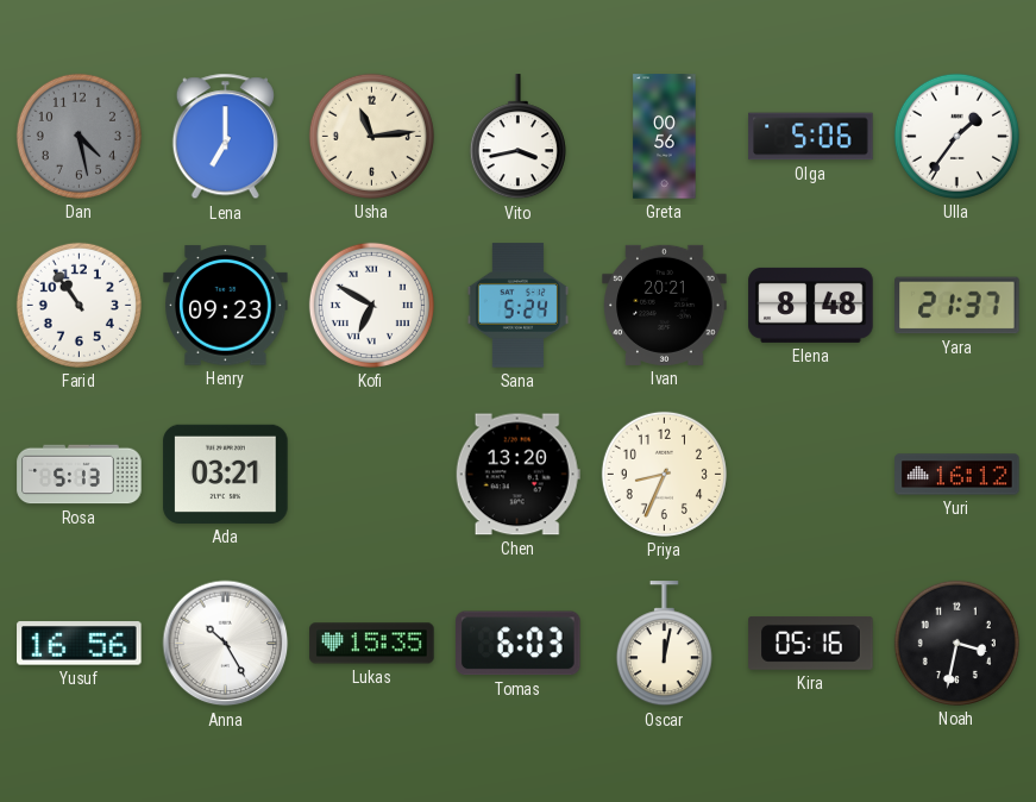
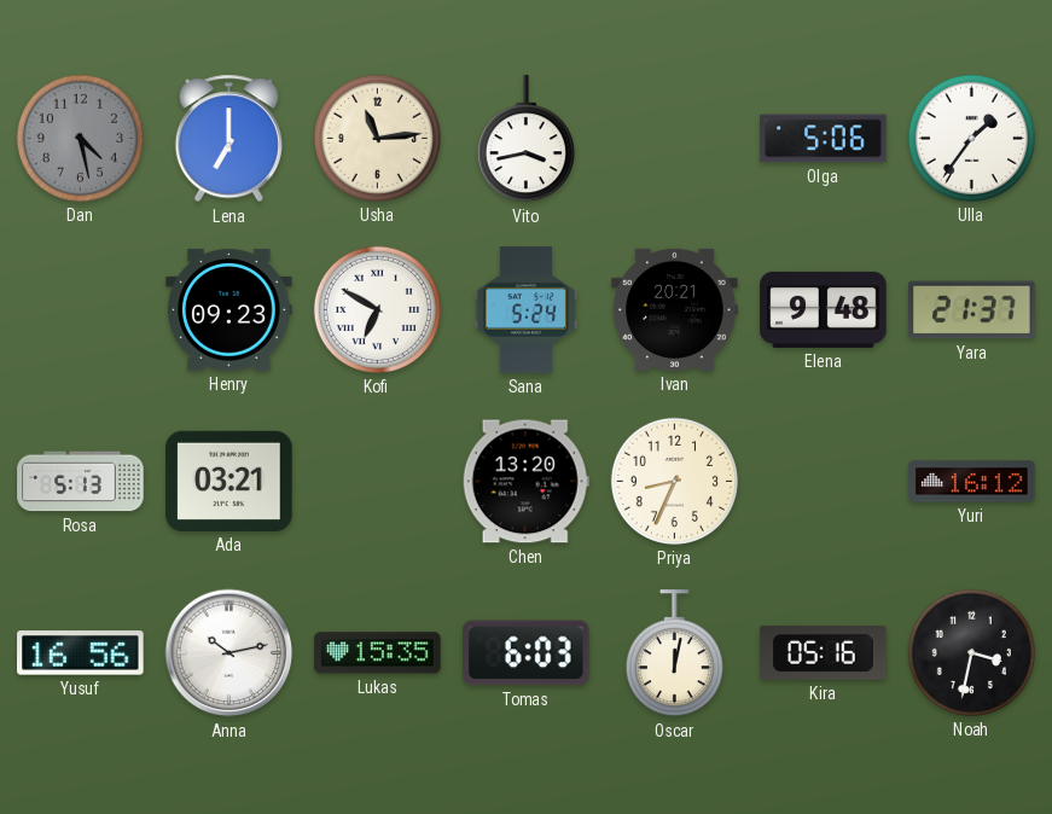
Greta: 00:56 -> none
Farid: 10:54 -> none
Elena: 8:48 -> 9:48
Anna: 10:25 -> 10:13
